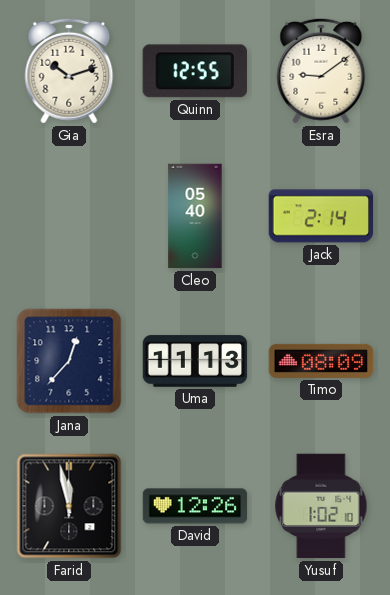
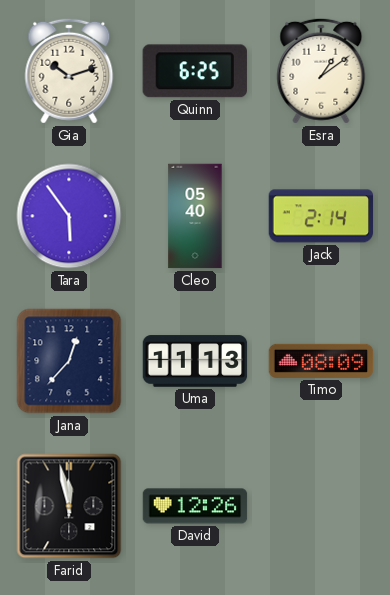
Quinn: 12:55 -> 6:25
Esra: 9:09 -> 1:09
Tara: none -> 5:54
Yusuf: 1:02 -> none
